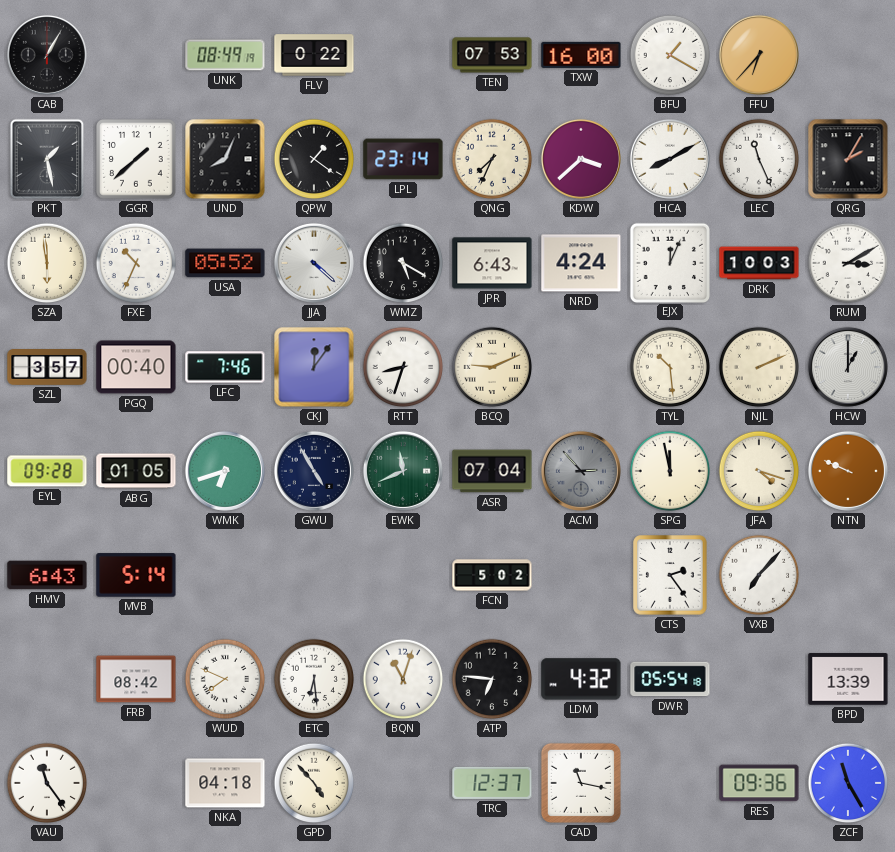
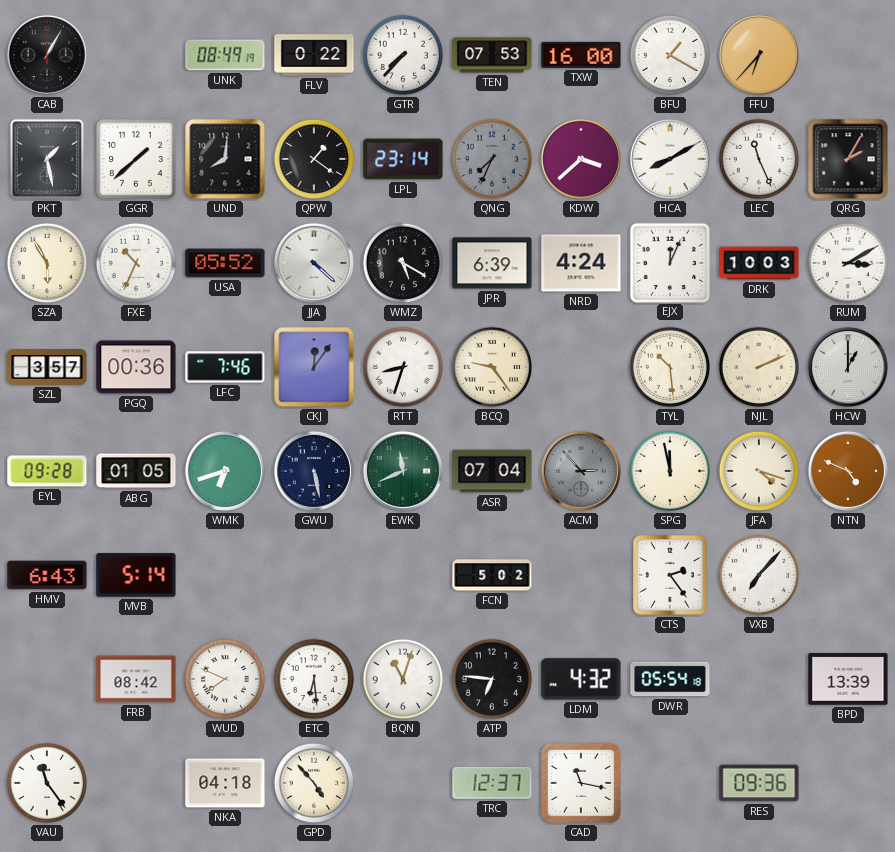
GTR: none -> 7:37
UND: 8:04 -> 8:01
QNG dial: cream -> grey
SZA: 5:59 -> 5:55
JPR: 6:43 -> 6:39
PGQ: 00:40 -> 00:36
BCQ: 9:11 -> 9:24
GWU: 4:55 -> 5:28
NTN: 9:49 -> 4:49
ZCF: 11:25 -> none
